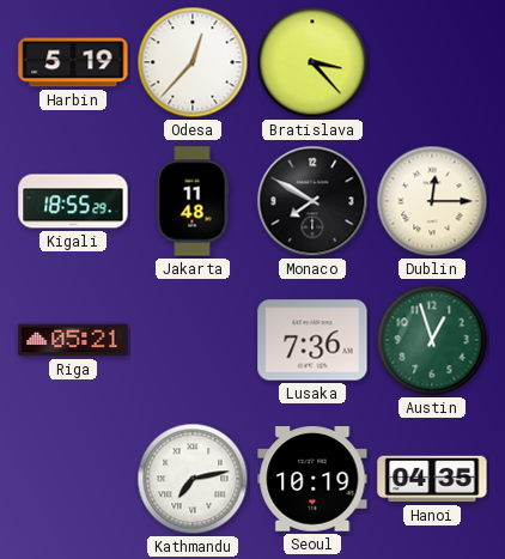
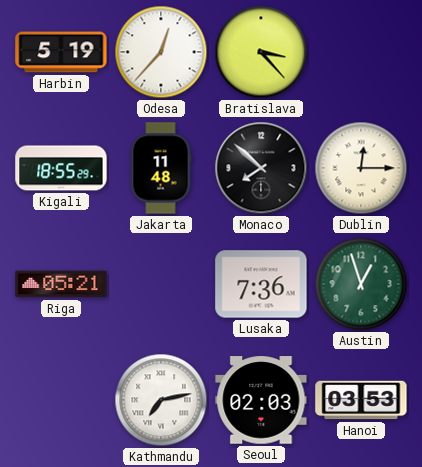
Monaco: 7:50 -> 7:52
Seoul: 10:19 -> 02:03
Hanoi: 04:35 -> 03:53
